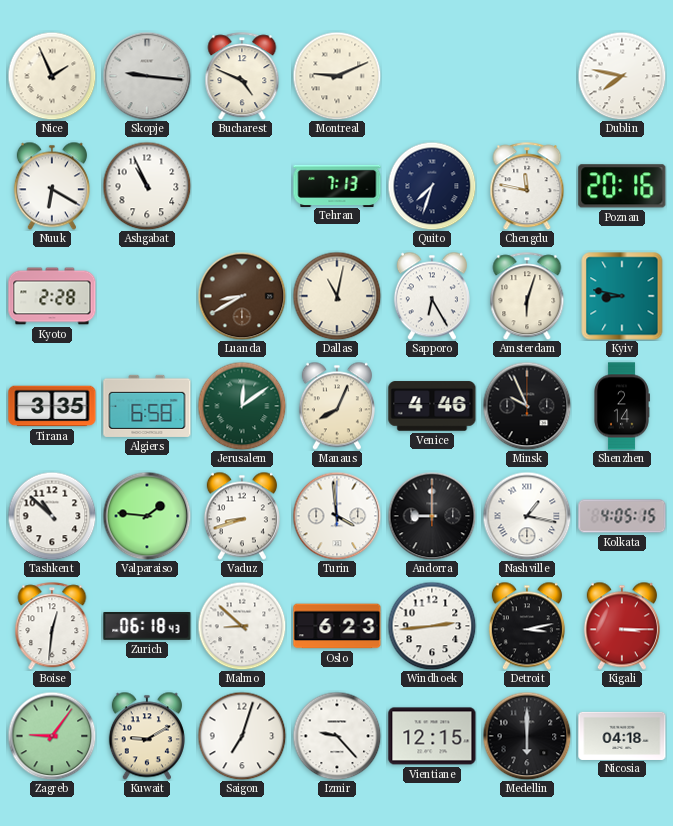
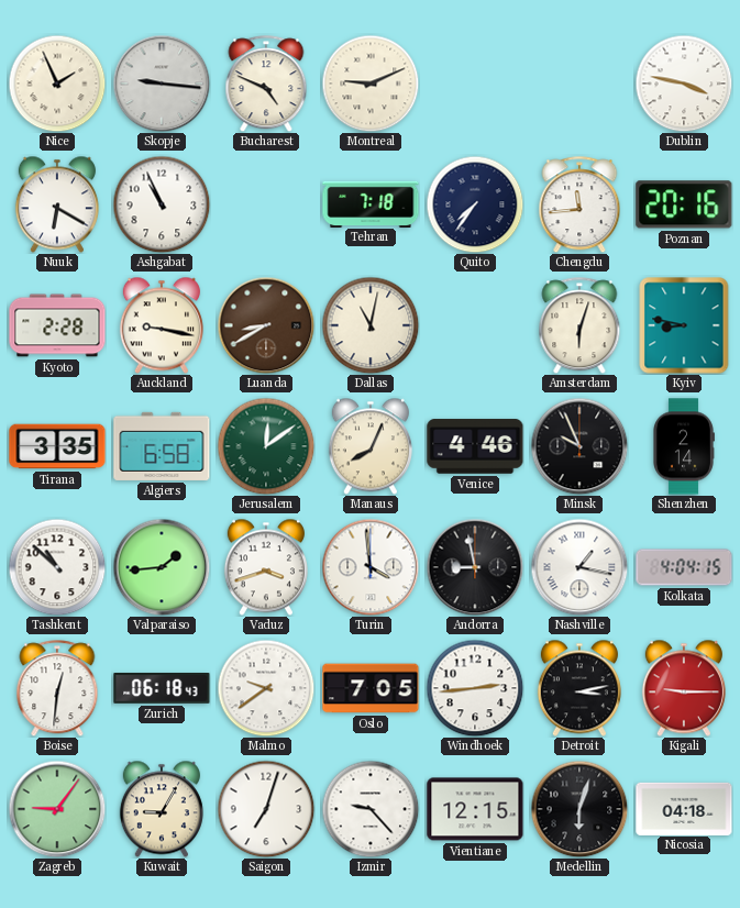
Dublin: 7:47 -> 3:47
Tehran: 7:13 -> 7:18
Quito: 7:33 -> 7:36
Chengdu: 11:47 -> 11:44
Auckland: none -> 9:17
Sapporo: 6:25 -> none
Valparaiso: 1:46 -> 1:44
Vaduz: 8:42 -> 3:42
Andorra: 9:00 -> 8:58
Kolkata: 4:05 -> 4:04
Malmo: 8:52 -> 9:39
Oslo: 6:23 -> 7:05
Kigali: 3:15 -> 9:15
Kuwait: 9:10 -> 9:05
Medellin: 6:00 -> 6:03
